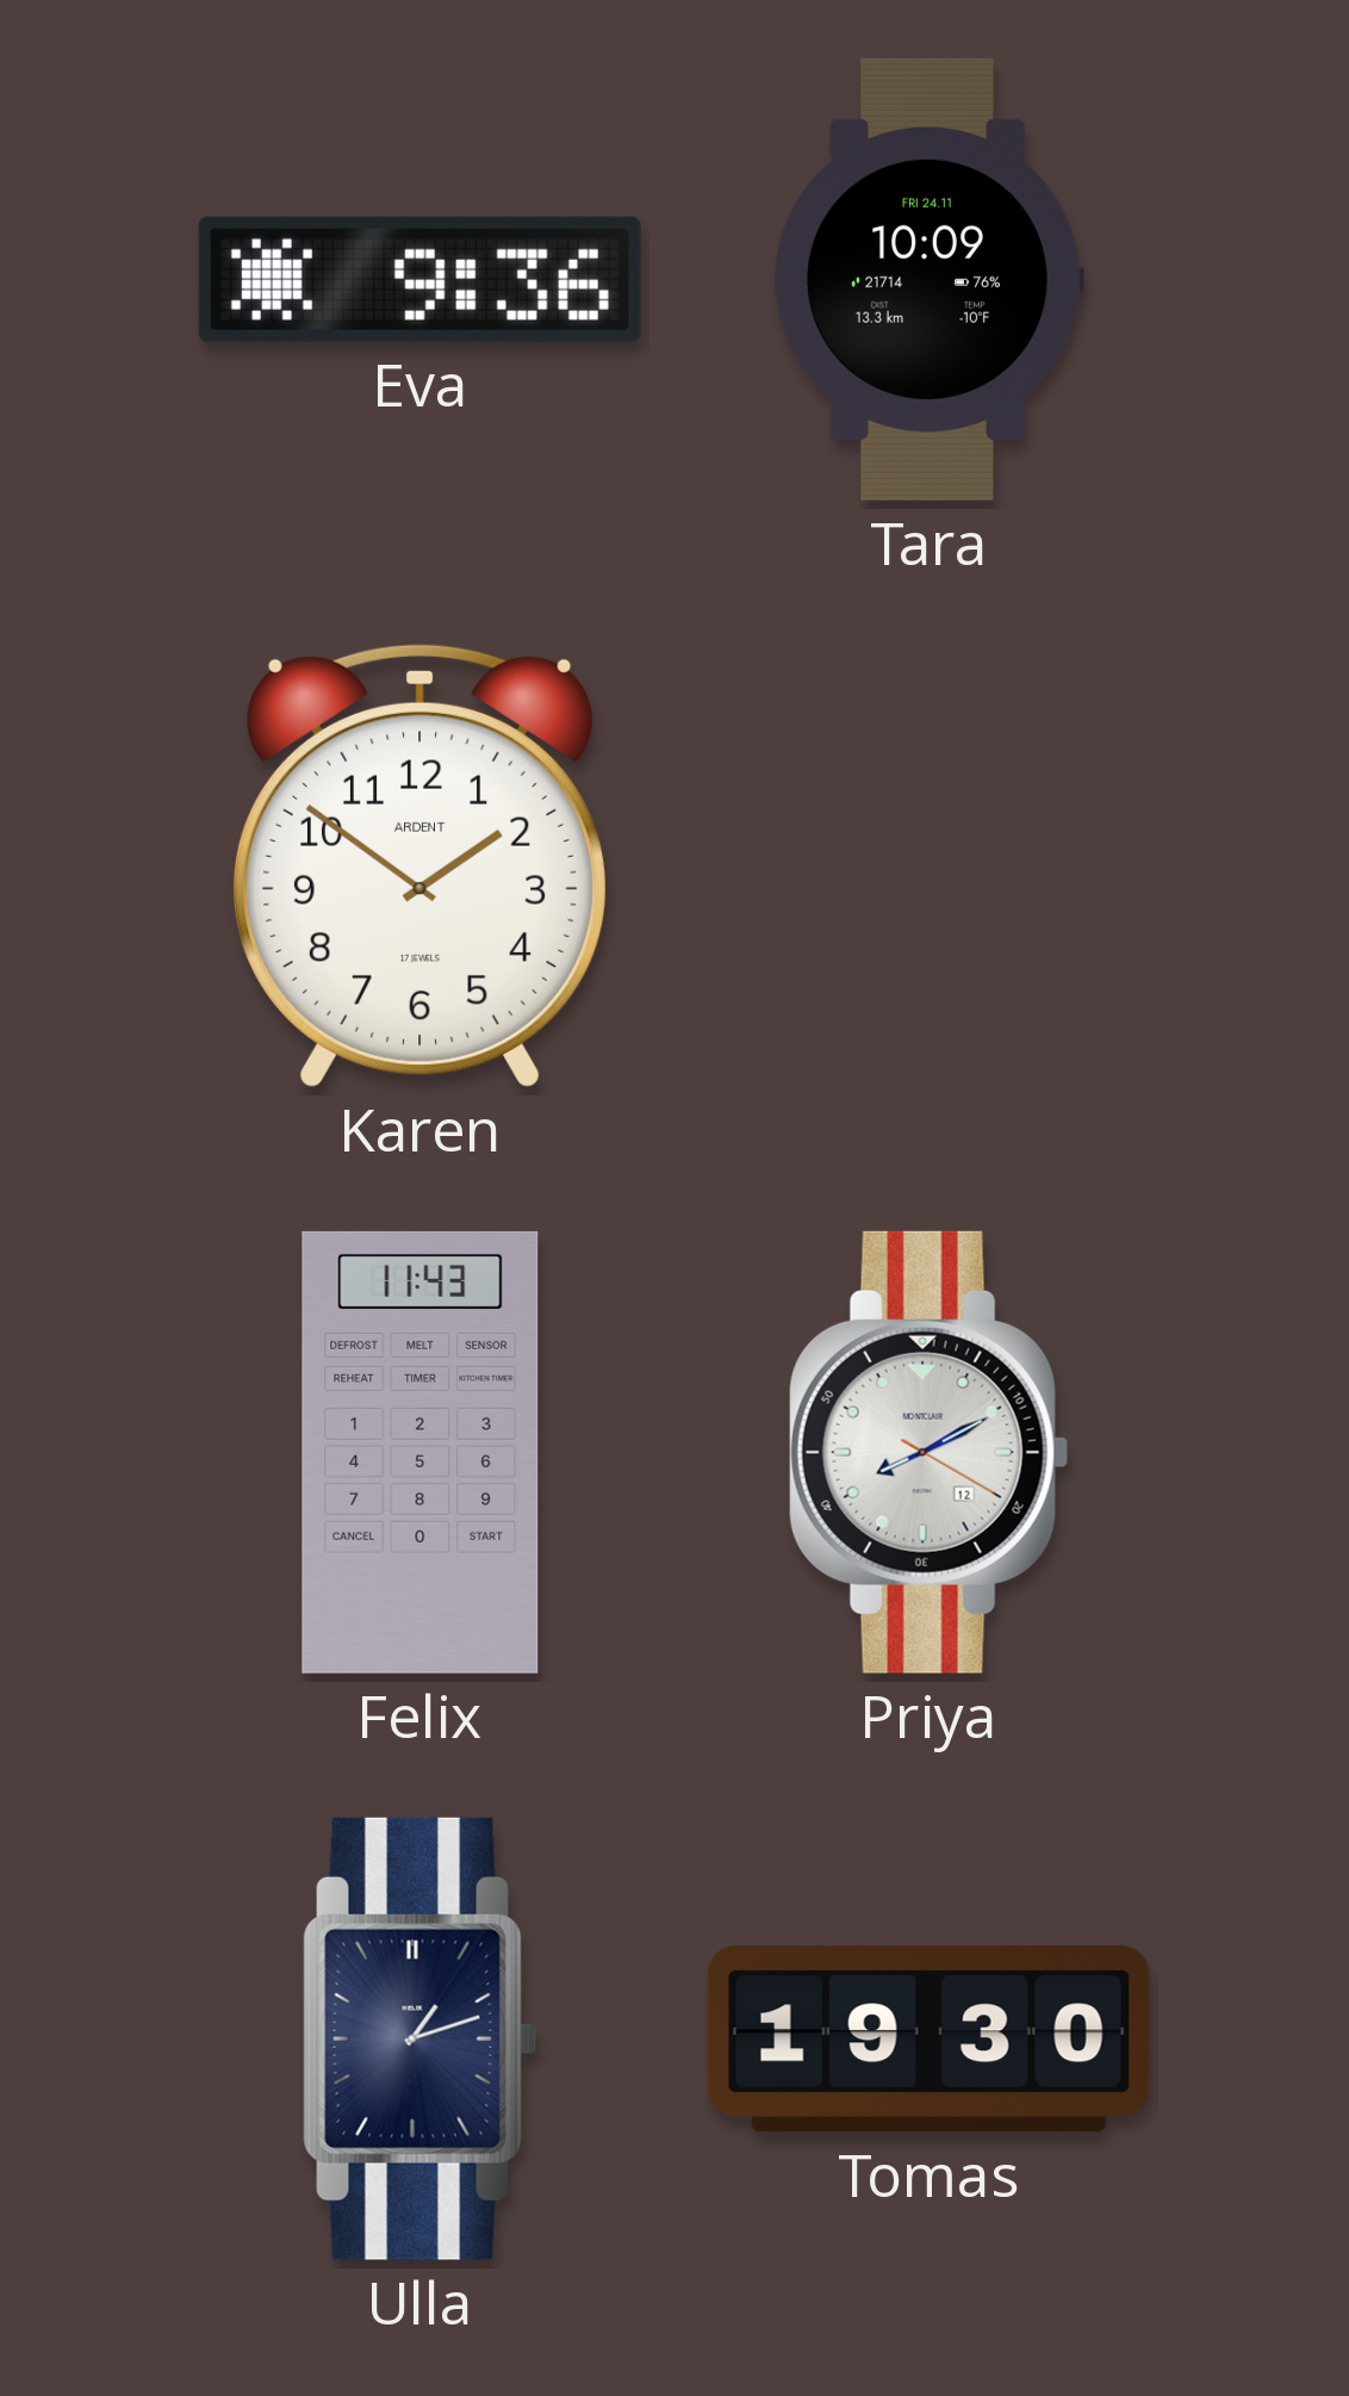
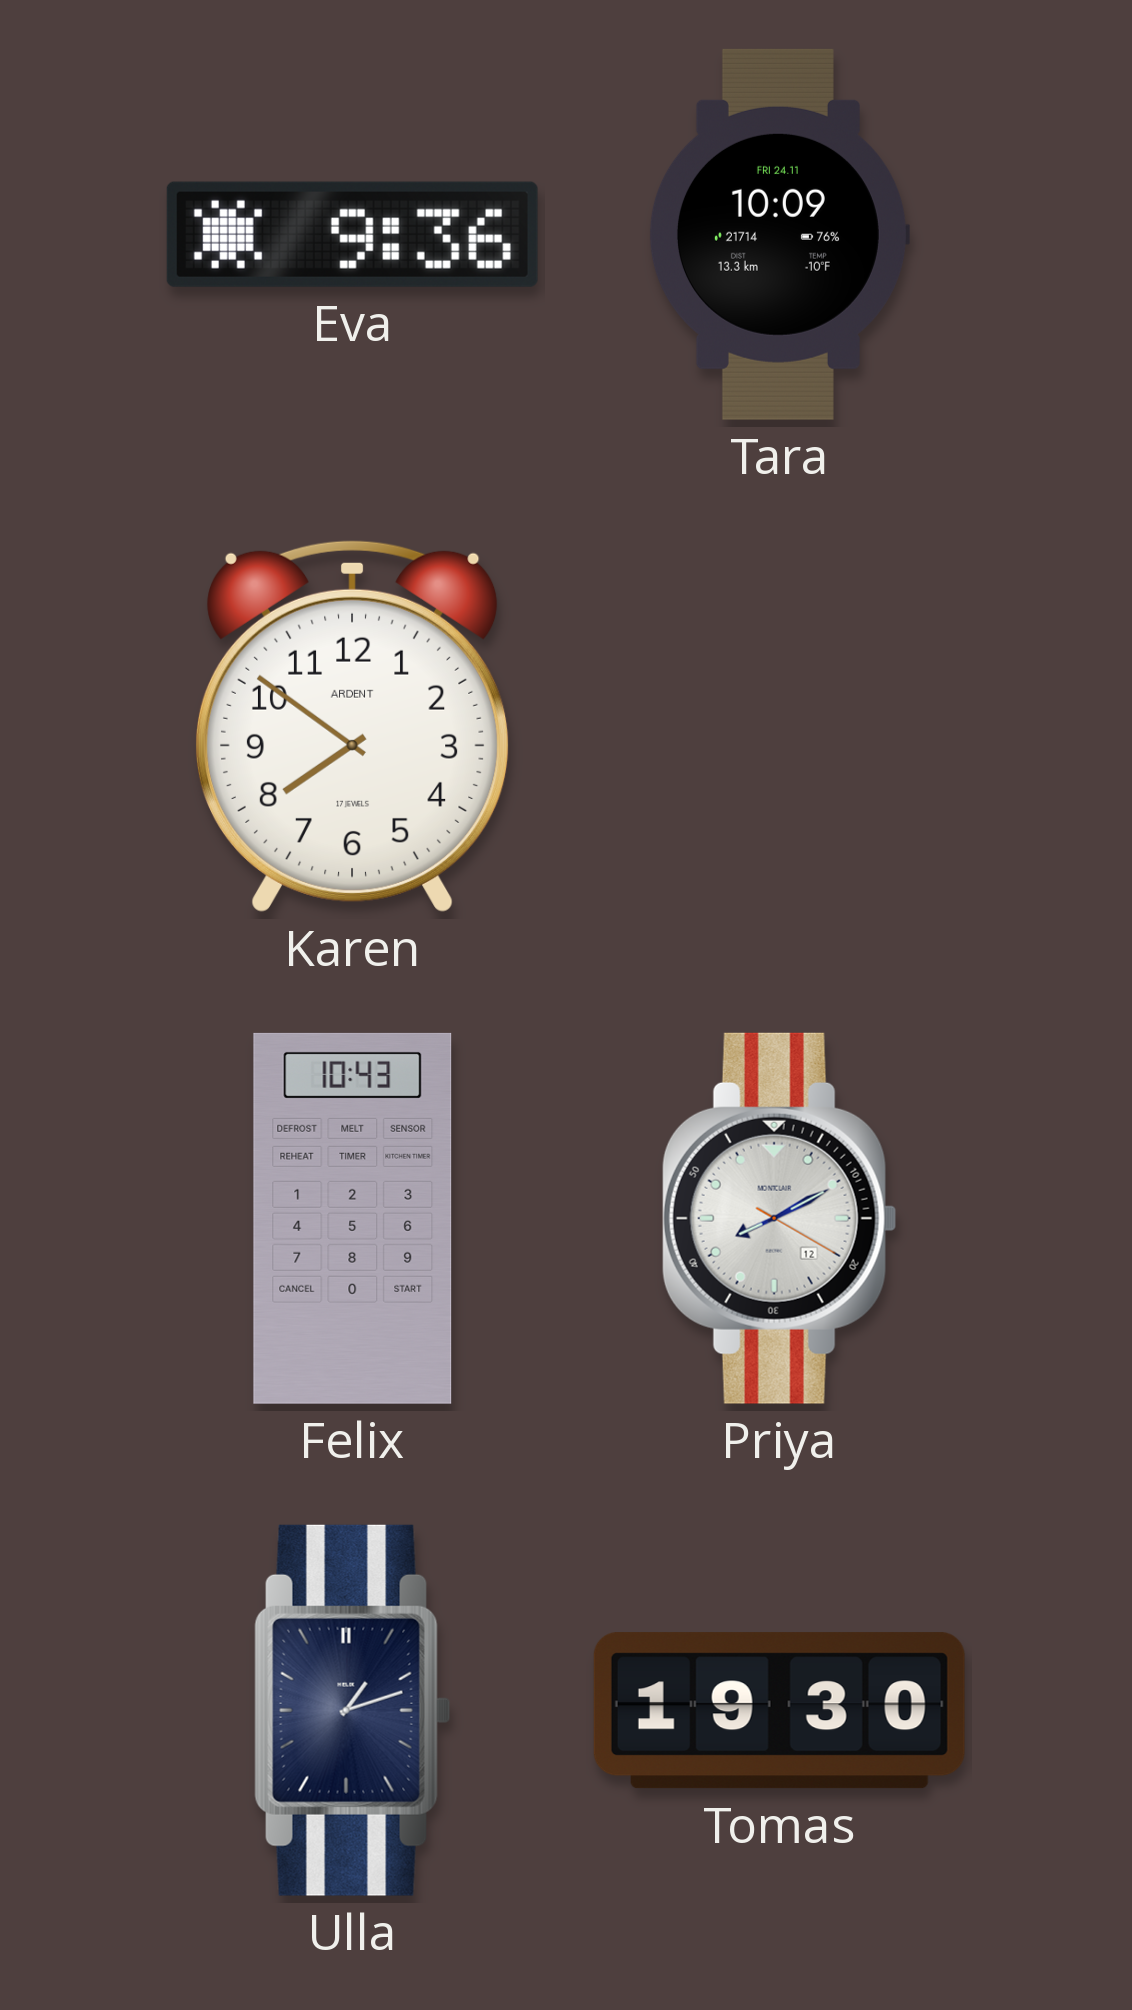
Karen: 1:51 -> 7:51
Felix: 11:43 -> 10:43
